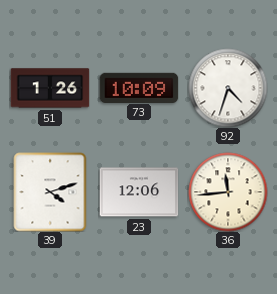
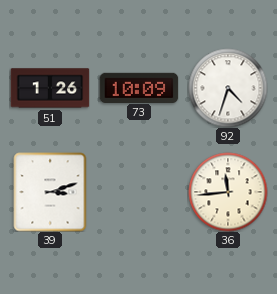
39: 4:12 -> 3:12
23: 12:06 -> none
